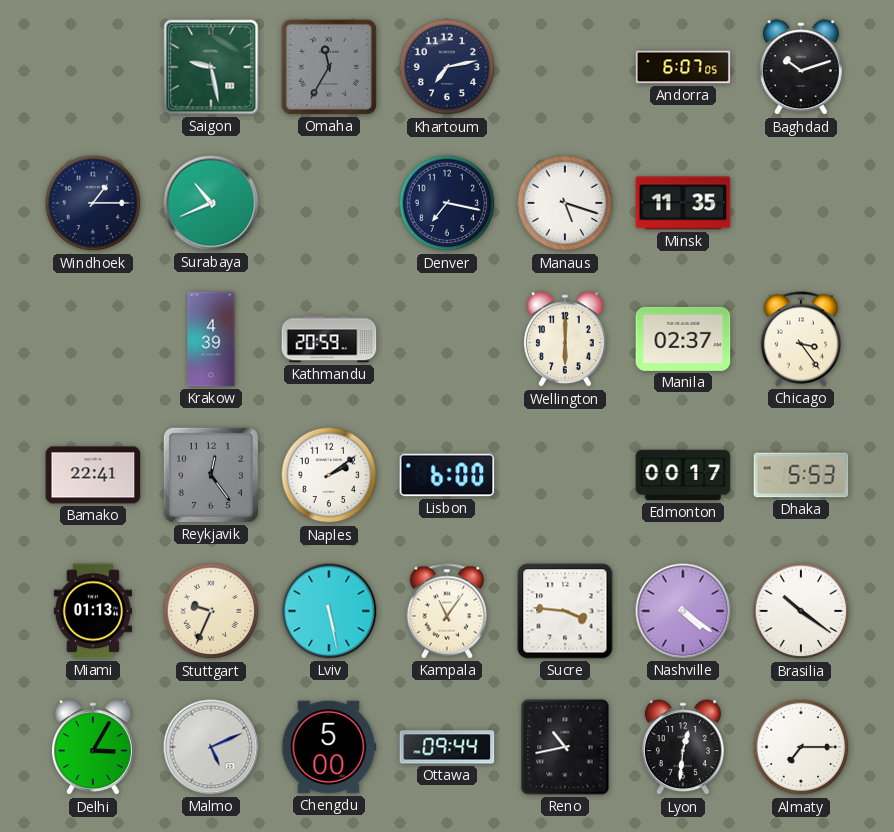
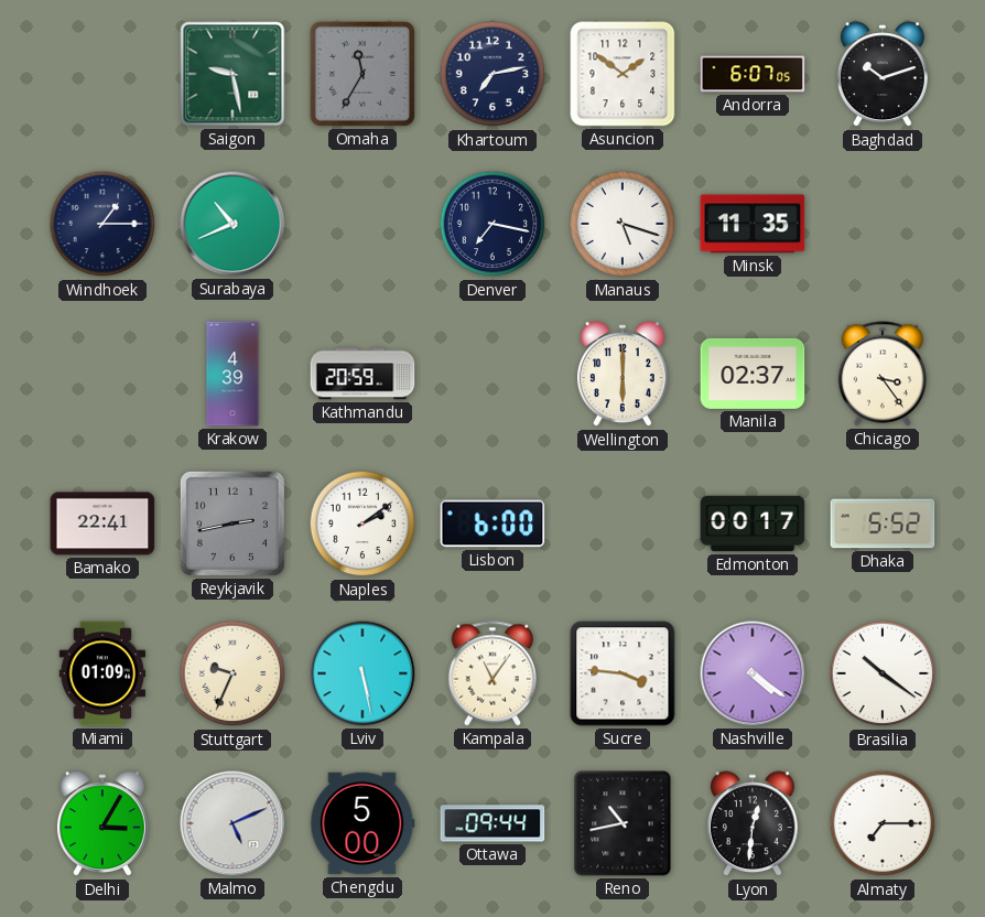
Asuncion: none -> 1:51
Reykjavik: 12:24 -> 2:43
Dhaka: 5:53 -> 5:52
Miami: 01:13 -> 01:09
